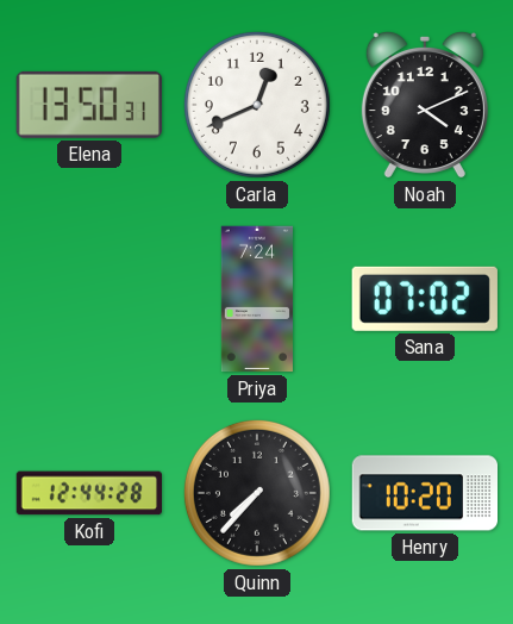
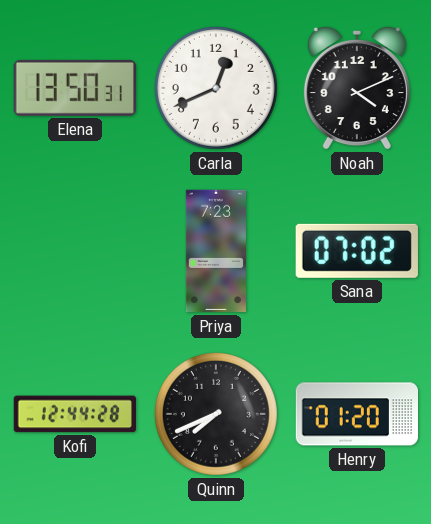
Priya: 7:24 -> 7:23
Quinn: 7:37 -> 7:41
Henry: 10:20 -> 01:20
